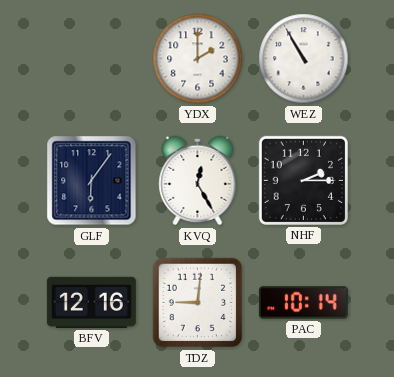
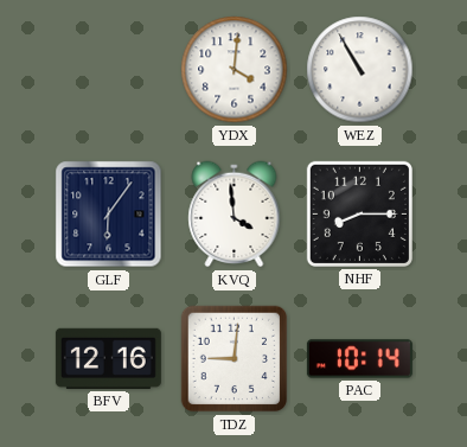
YDX: 2:00 -> 4:01
KVQ: 12:25 -> 3:59
NHF: 2:15 -> 8:15
